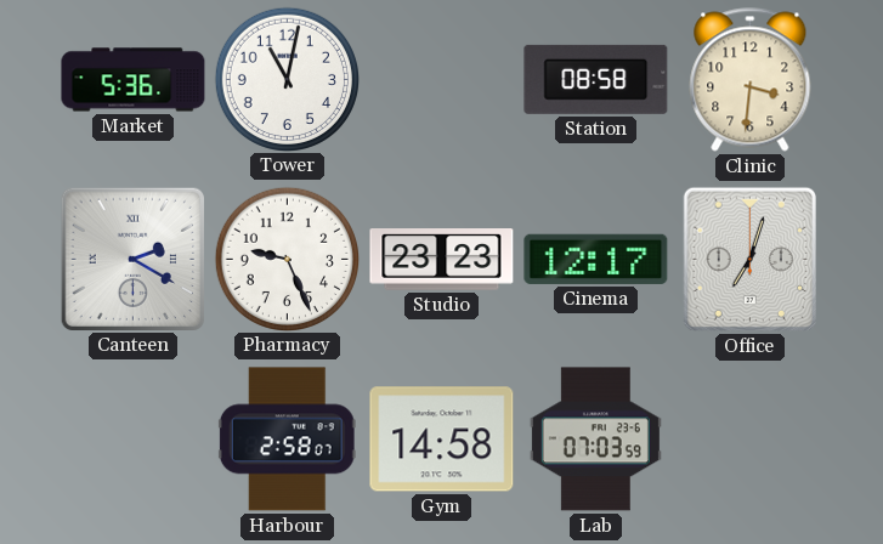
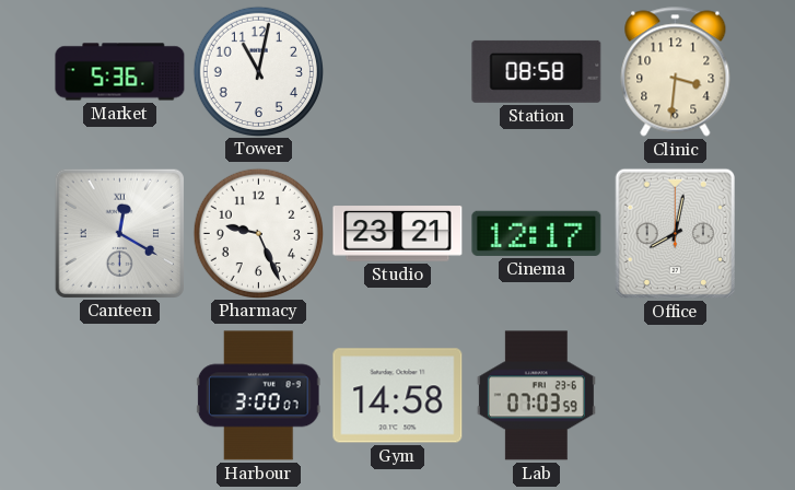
Canteen: 2:20 -> 12:20
Studio: 23:23 -> 23:21
Office: 7:03 -> 8:02
Harbour: 2:58 -> 3:00
